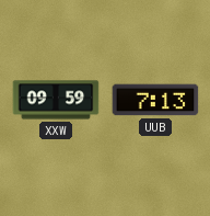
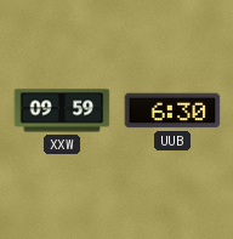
UUB: 7:13 -> 6:30
